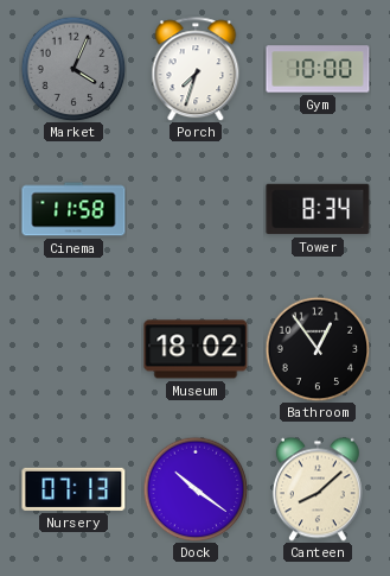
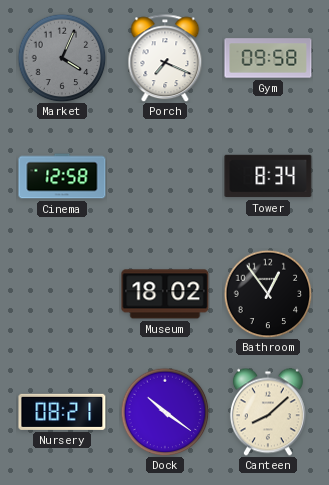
Porch: 7:33 -> 7:19
Gym: 10:00 -> 09:58
Cinema: 11:58 -> 12:58
Nursery: 07:13 -> 08:21
